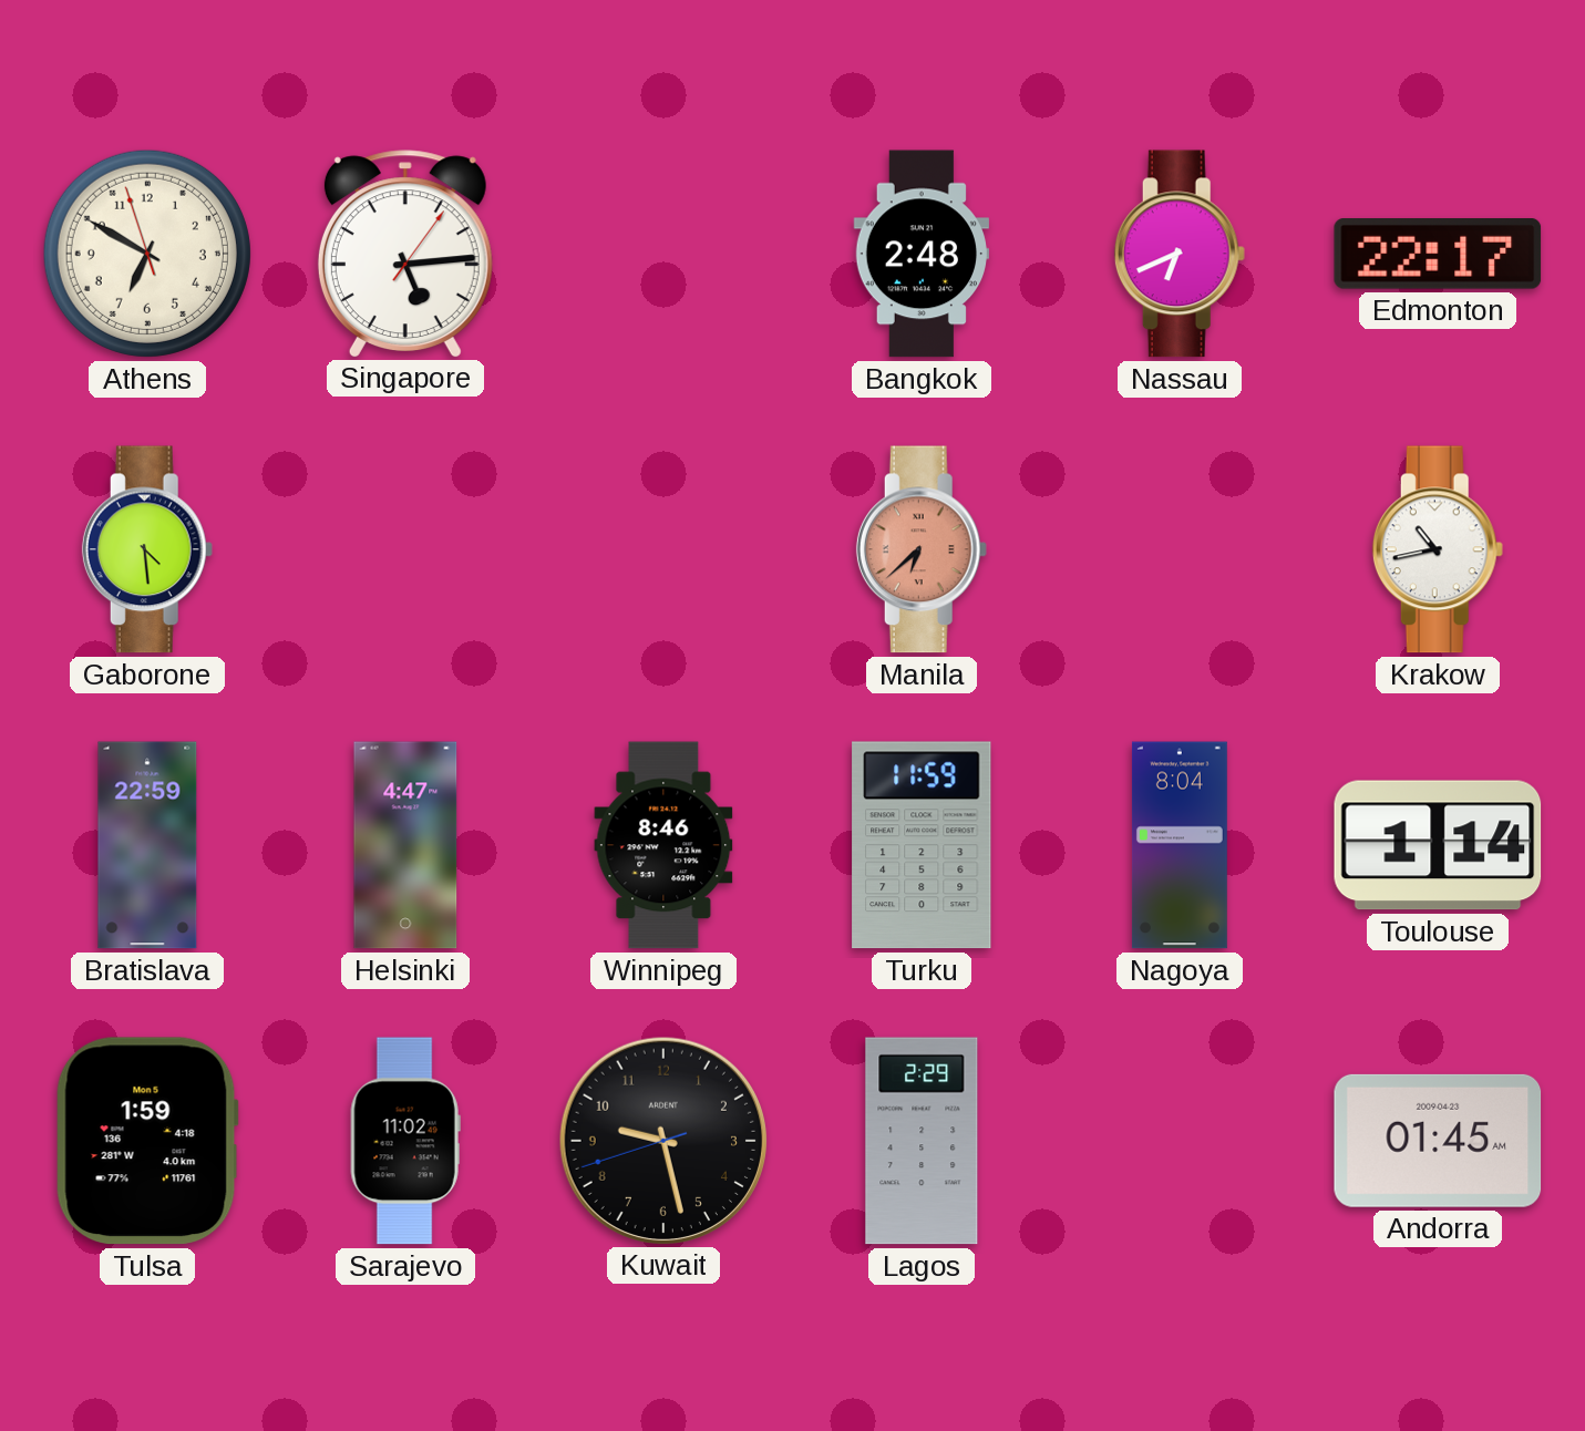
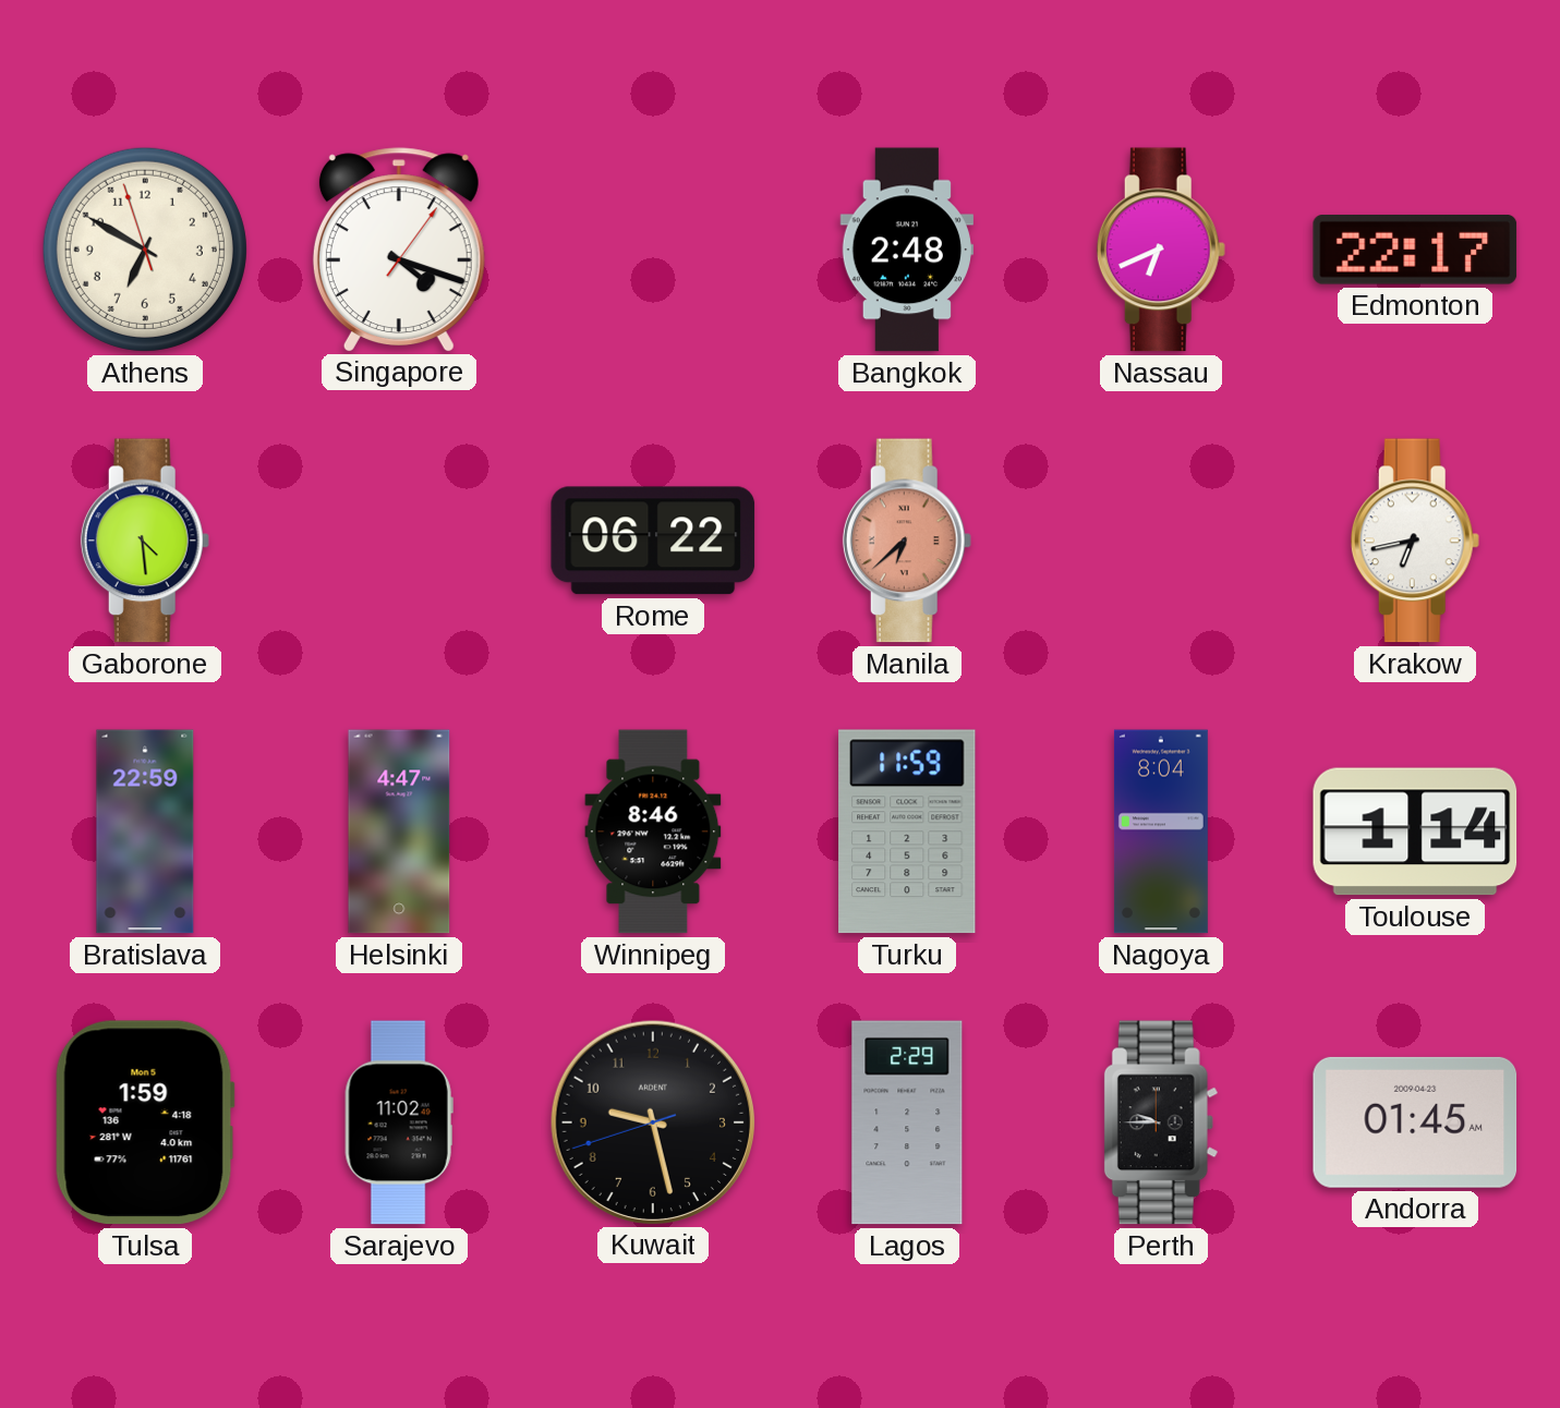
Singapore: 5:14 -> 4:18
Rome: none -> 06:22
Krakow: 10:43 -> 6:43
Perth: none -> 9:45
